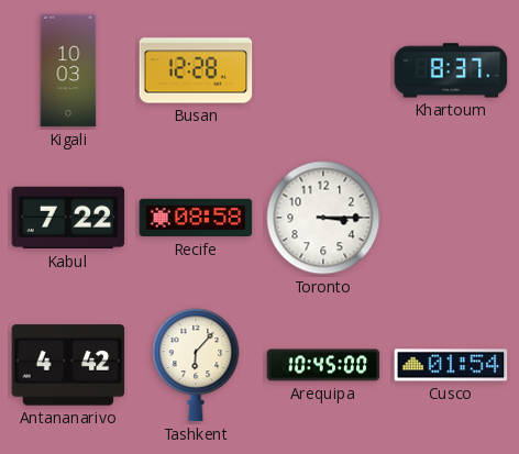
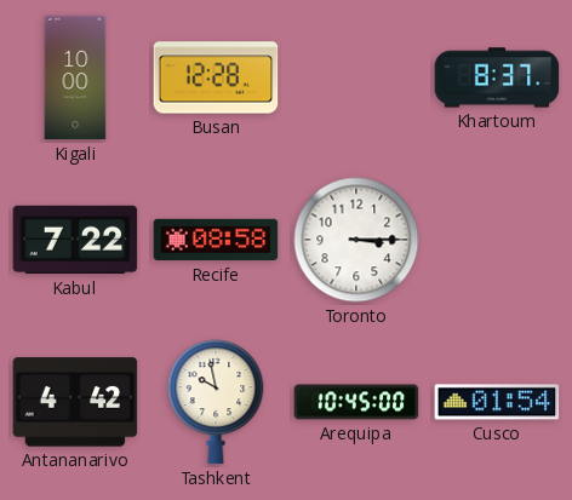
Kigali: 10:03 -> 10:00
Tashkent: 6:07 -> 9:58
